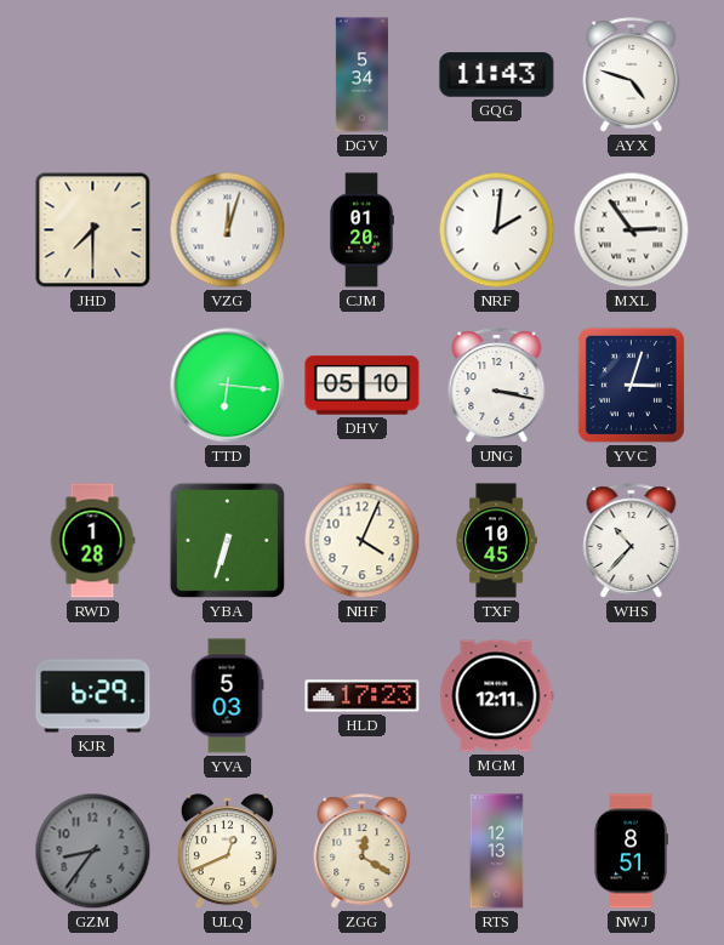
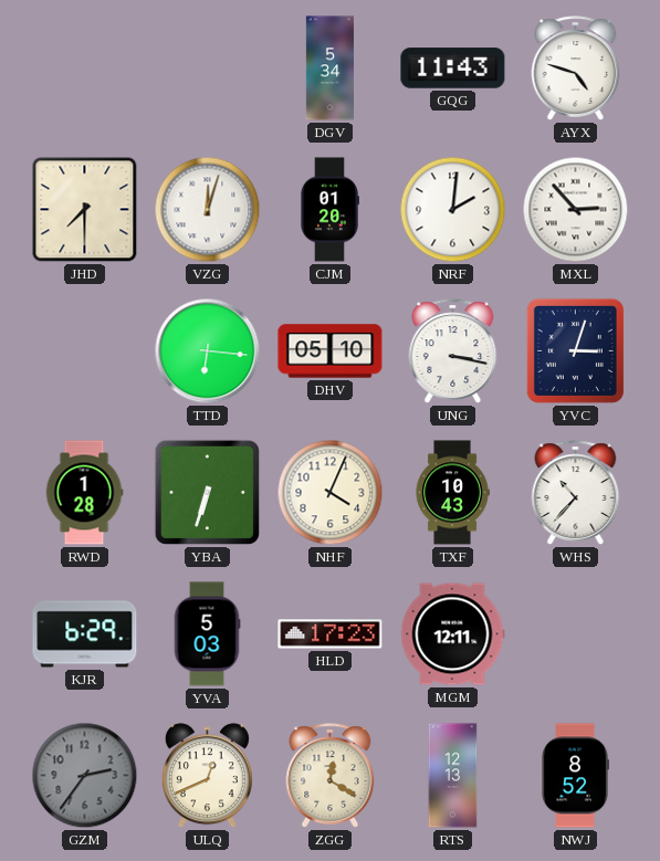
MXL: 2:54 -> 2:53
TXF: 10:45 -> 10:43
GZM: 8:36 -> 2:36
NWJ: 8:51 -> 8:52
